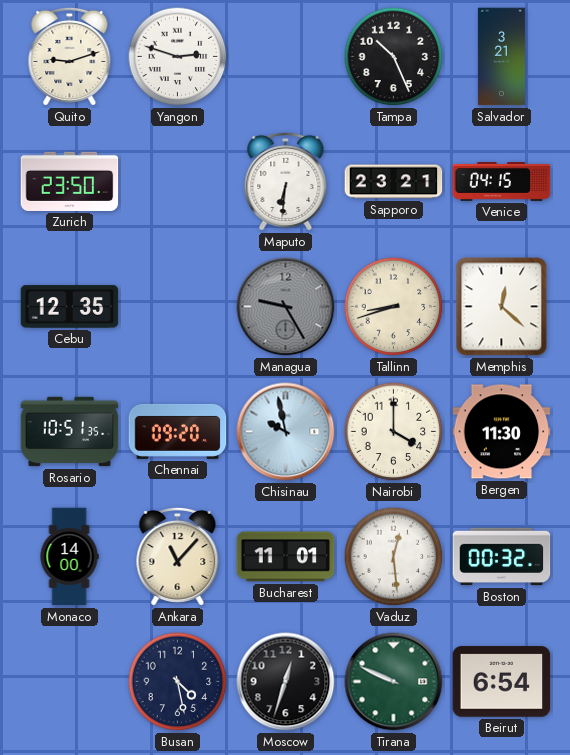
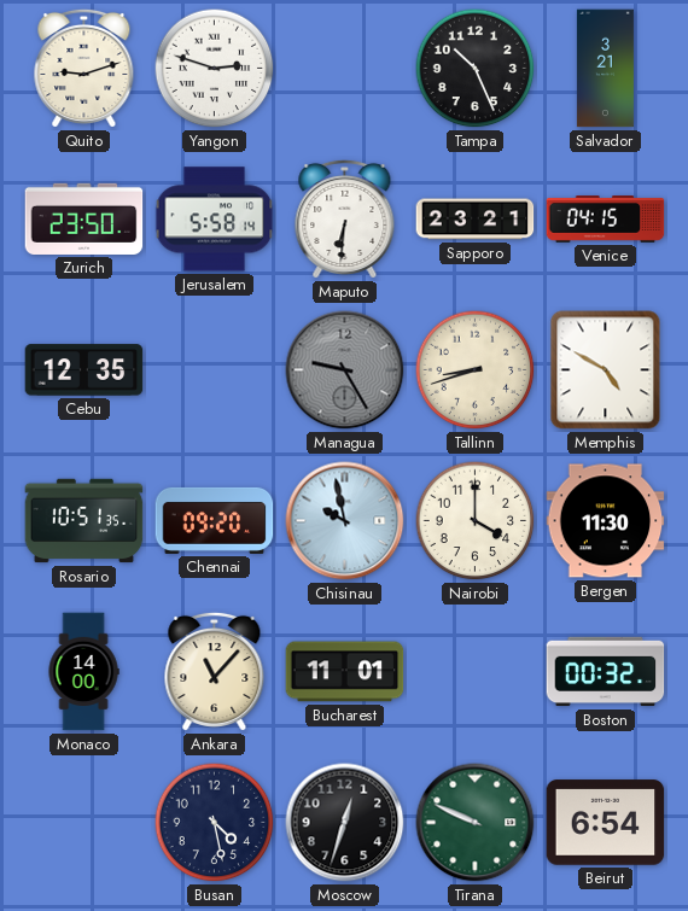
Jerusalem: none -> 5:58
Memphis: 12:22 -> 4:50
Vaduz: 12:29 -> none
